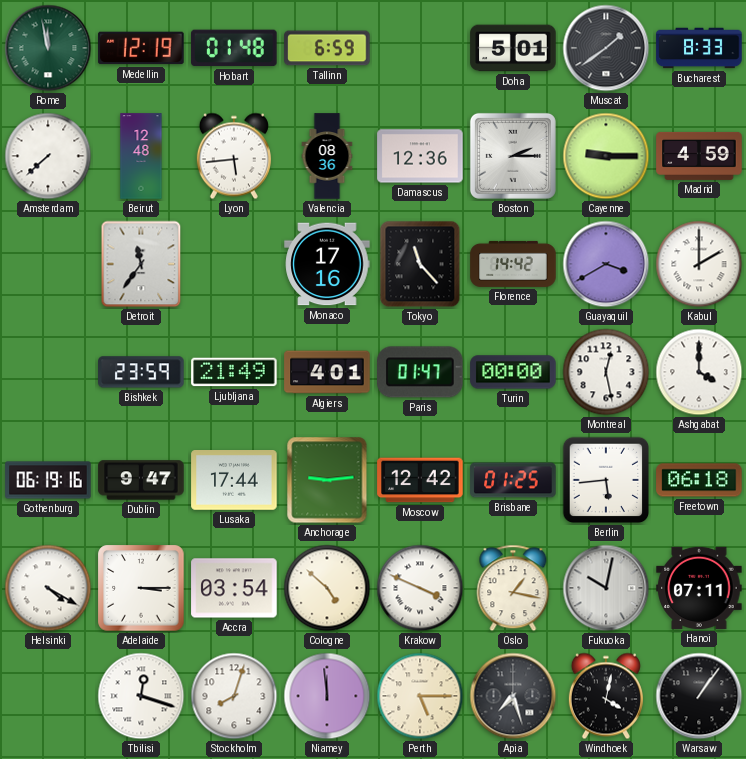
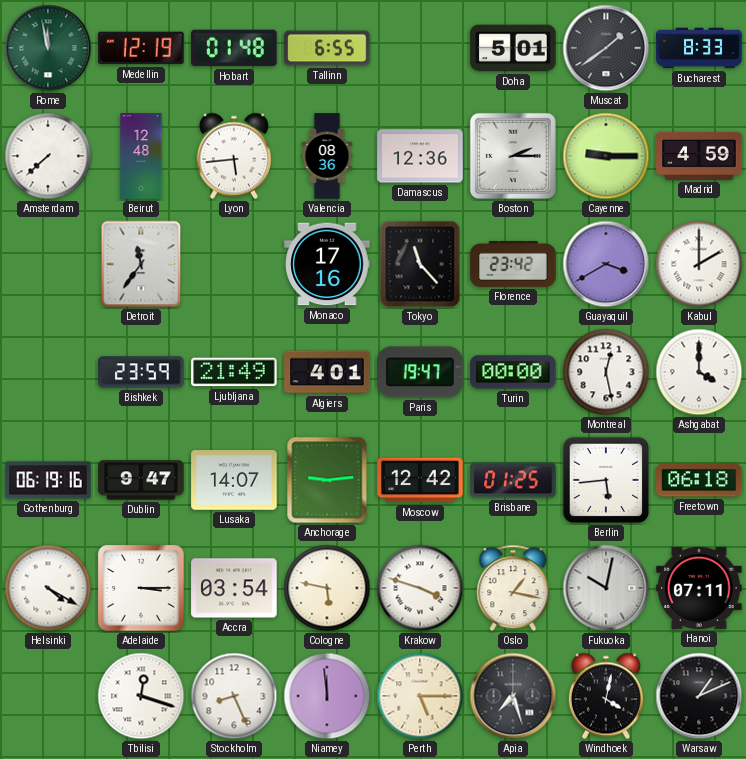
Tallinn: 6:59 -> 6:55
Florence: 14:42 -> 23:42
Paris: 01:47 -> 19:47
Lusaka: 17:44 -> 14:07
Cologne: 4:52 -> 5:47
Krakow: 3:49 -> 3:48
Stockholm: 8:03 -> 8:26
Warsaw: 1:06 -> 1:11
